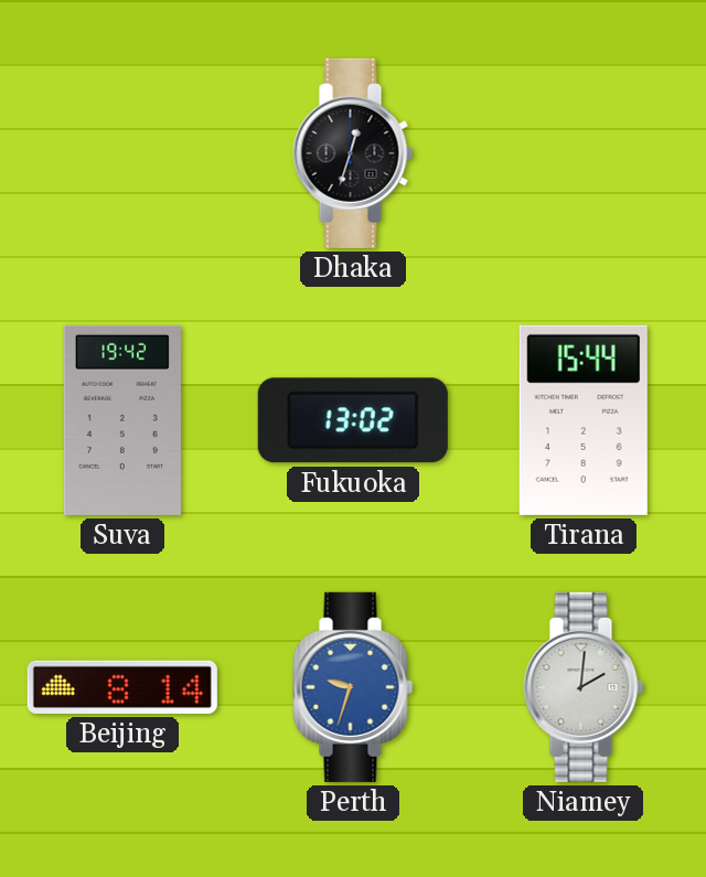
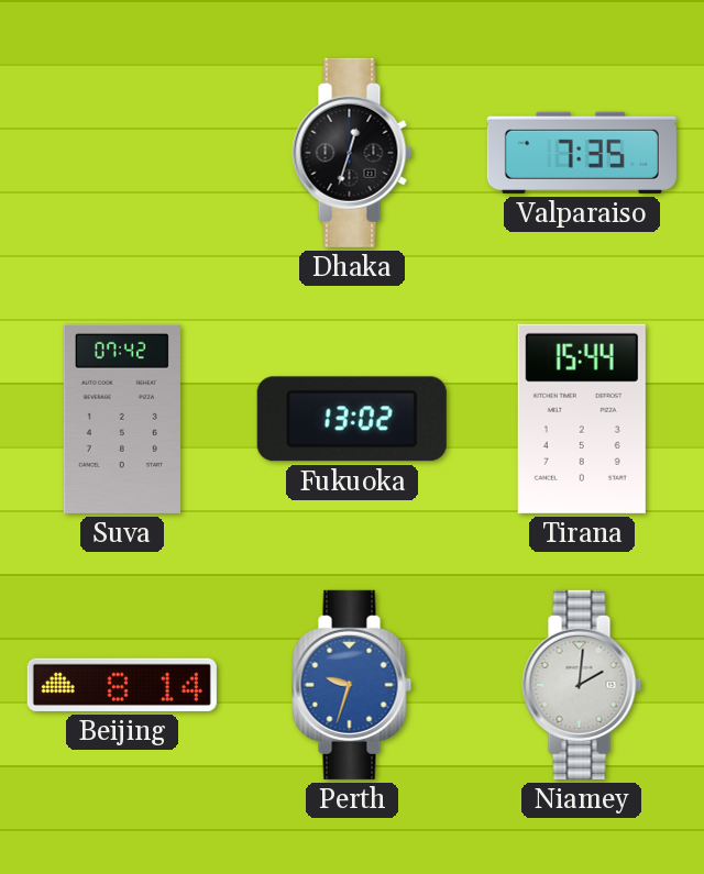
Valparaiso: none -> 7:35
Suva: 19:42 -> 07:42
